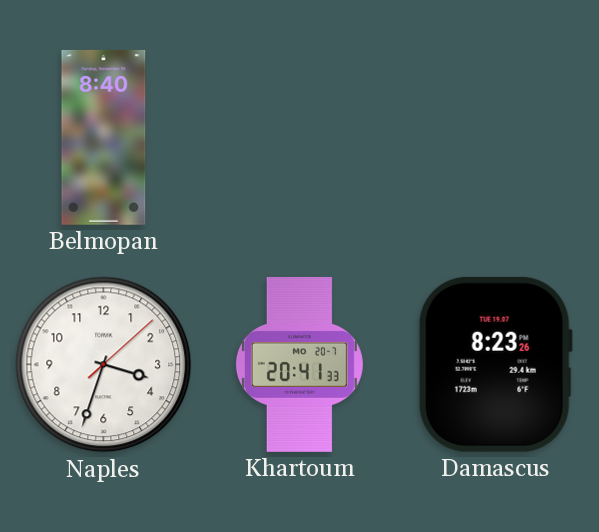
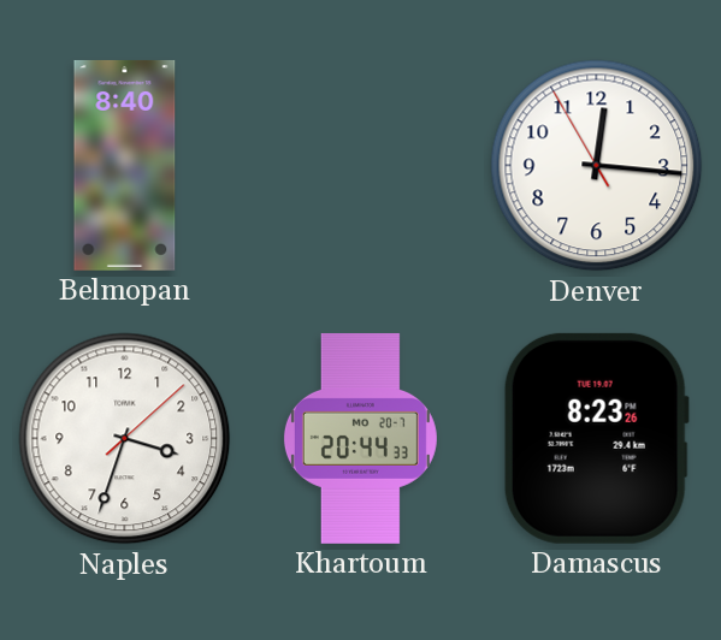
Denver: none -> 12:15
Khartoum: 20:41 -> 20:44
